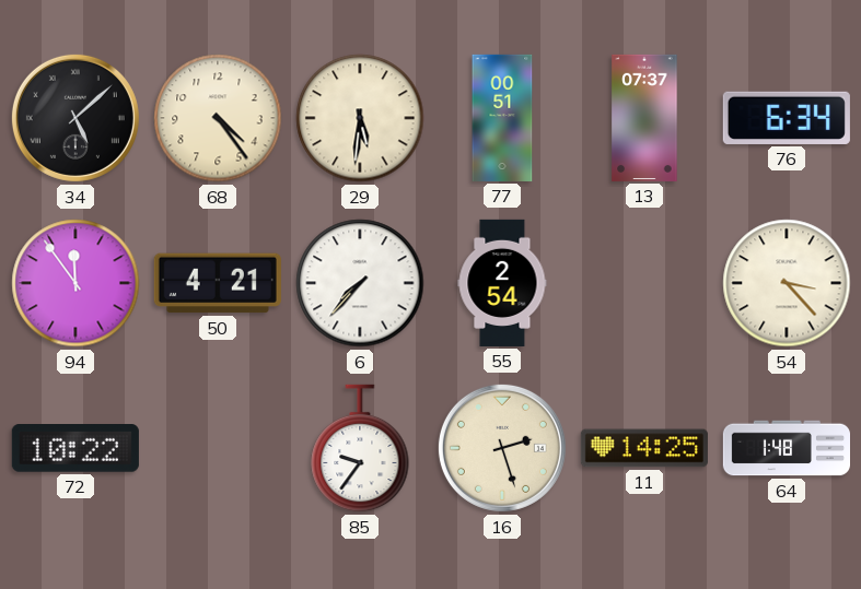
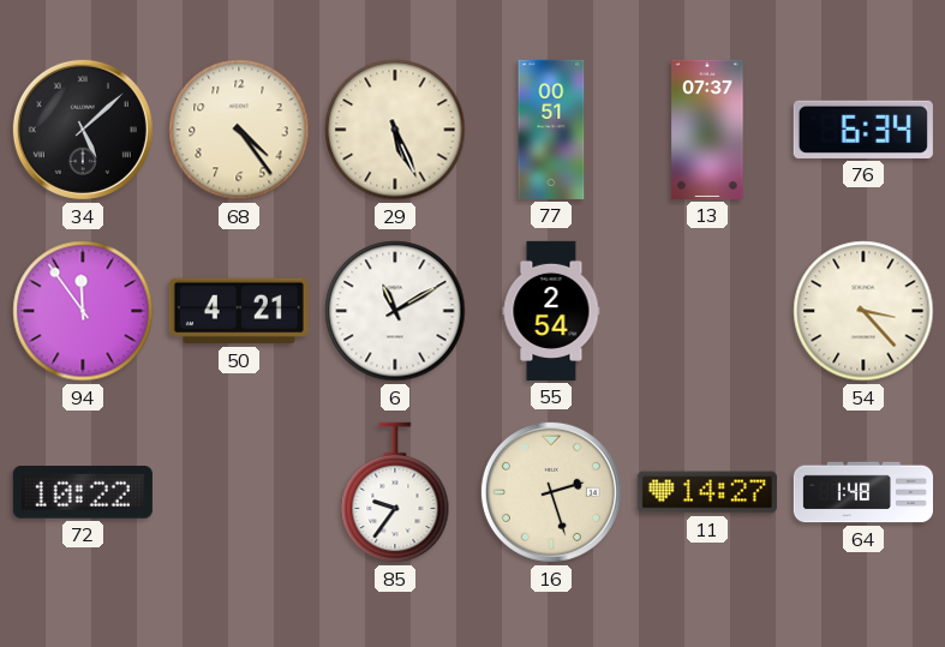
29: 5:31 -> 5:26
6: 7:37 -> 11:10
11: 14:25 -> 14:27
